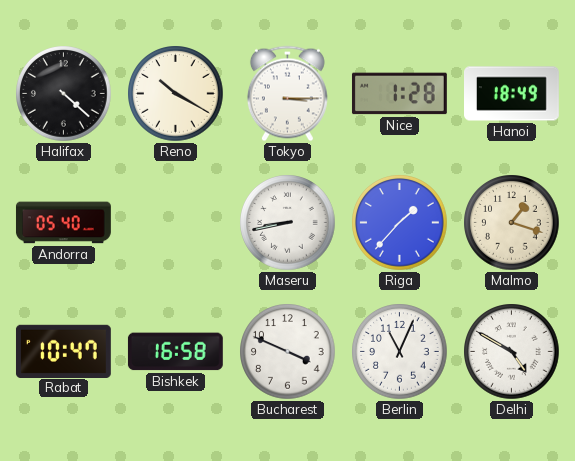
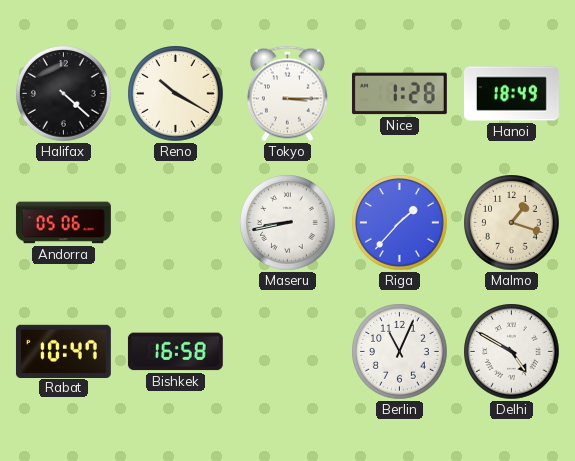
Andorra: 05:40 -> 05:06
Bucharest: 3:49 -> none
